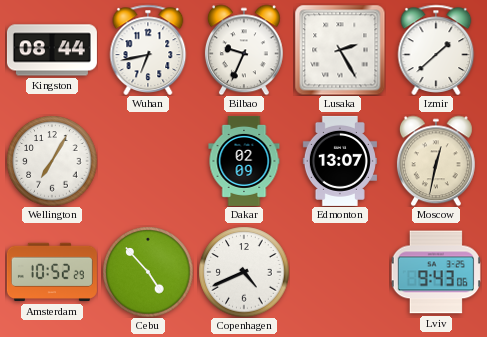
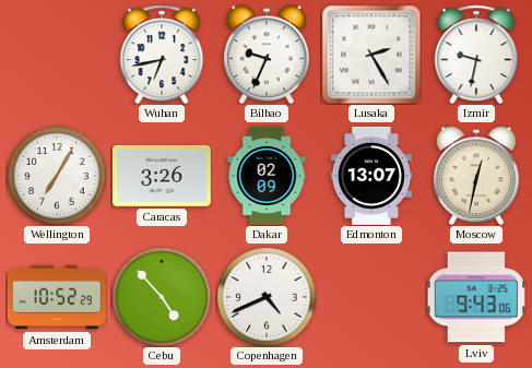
Kingston: 08:44 -> none
Izmir: 1:38 -> 9:32
Caracas: none -> 3:26
